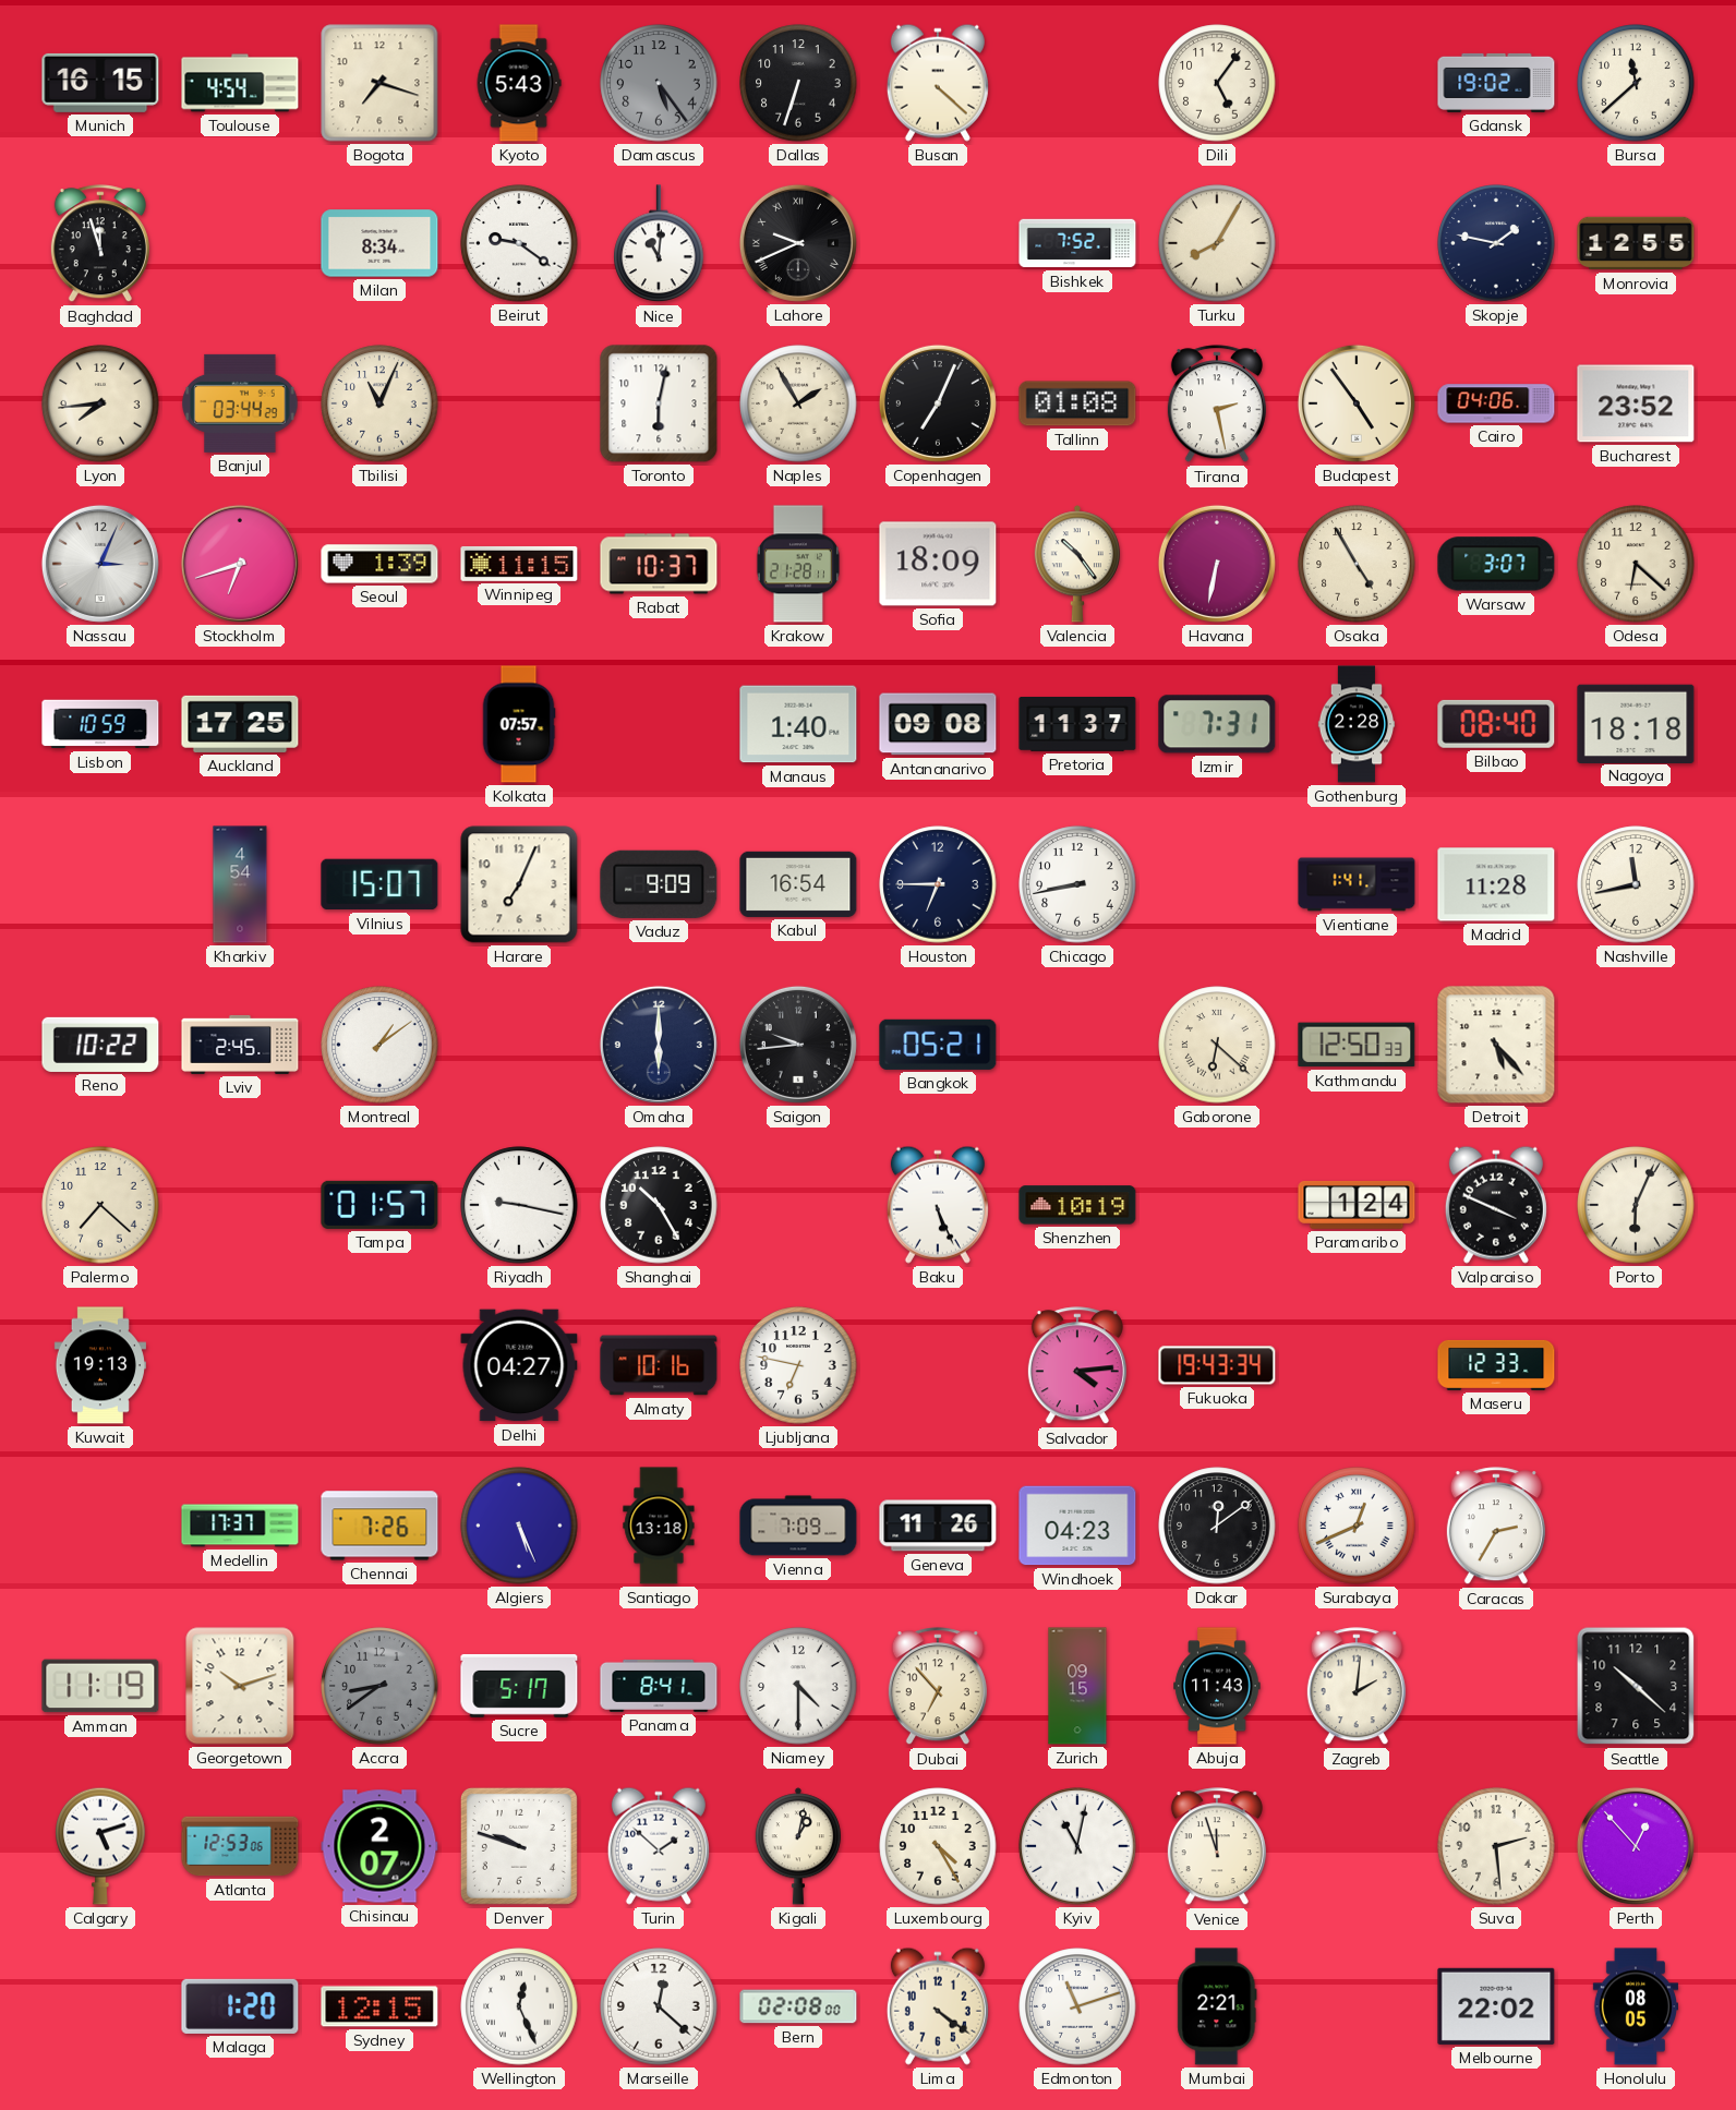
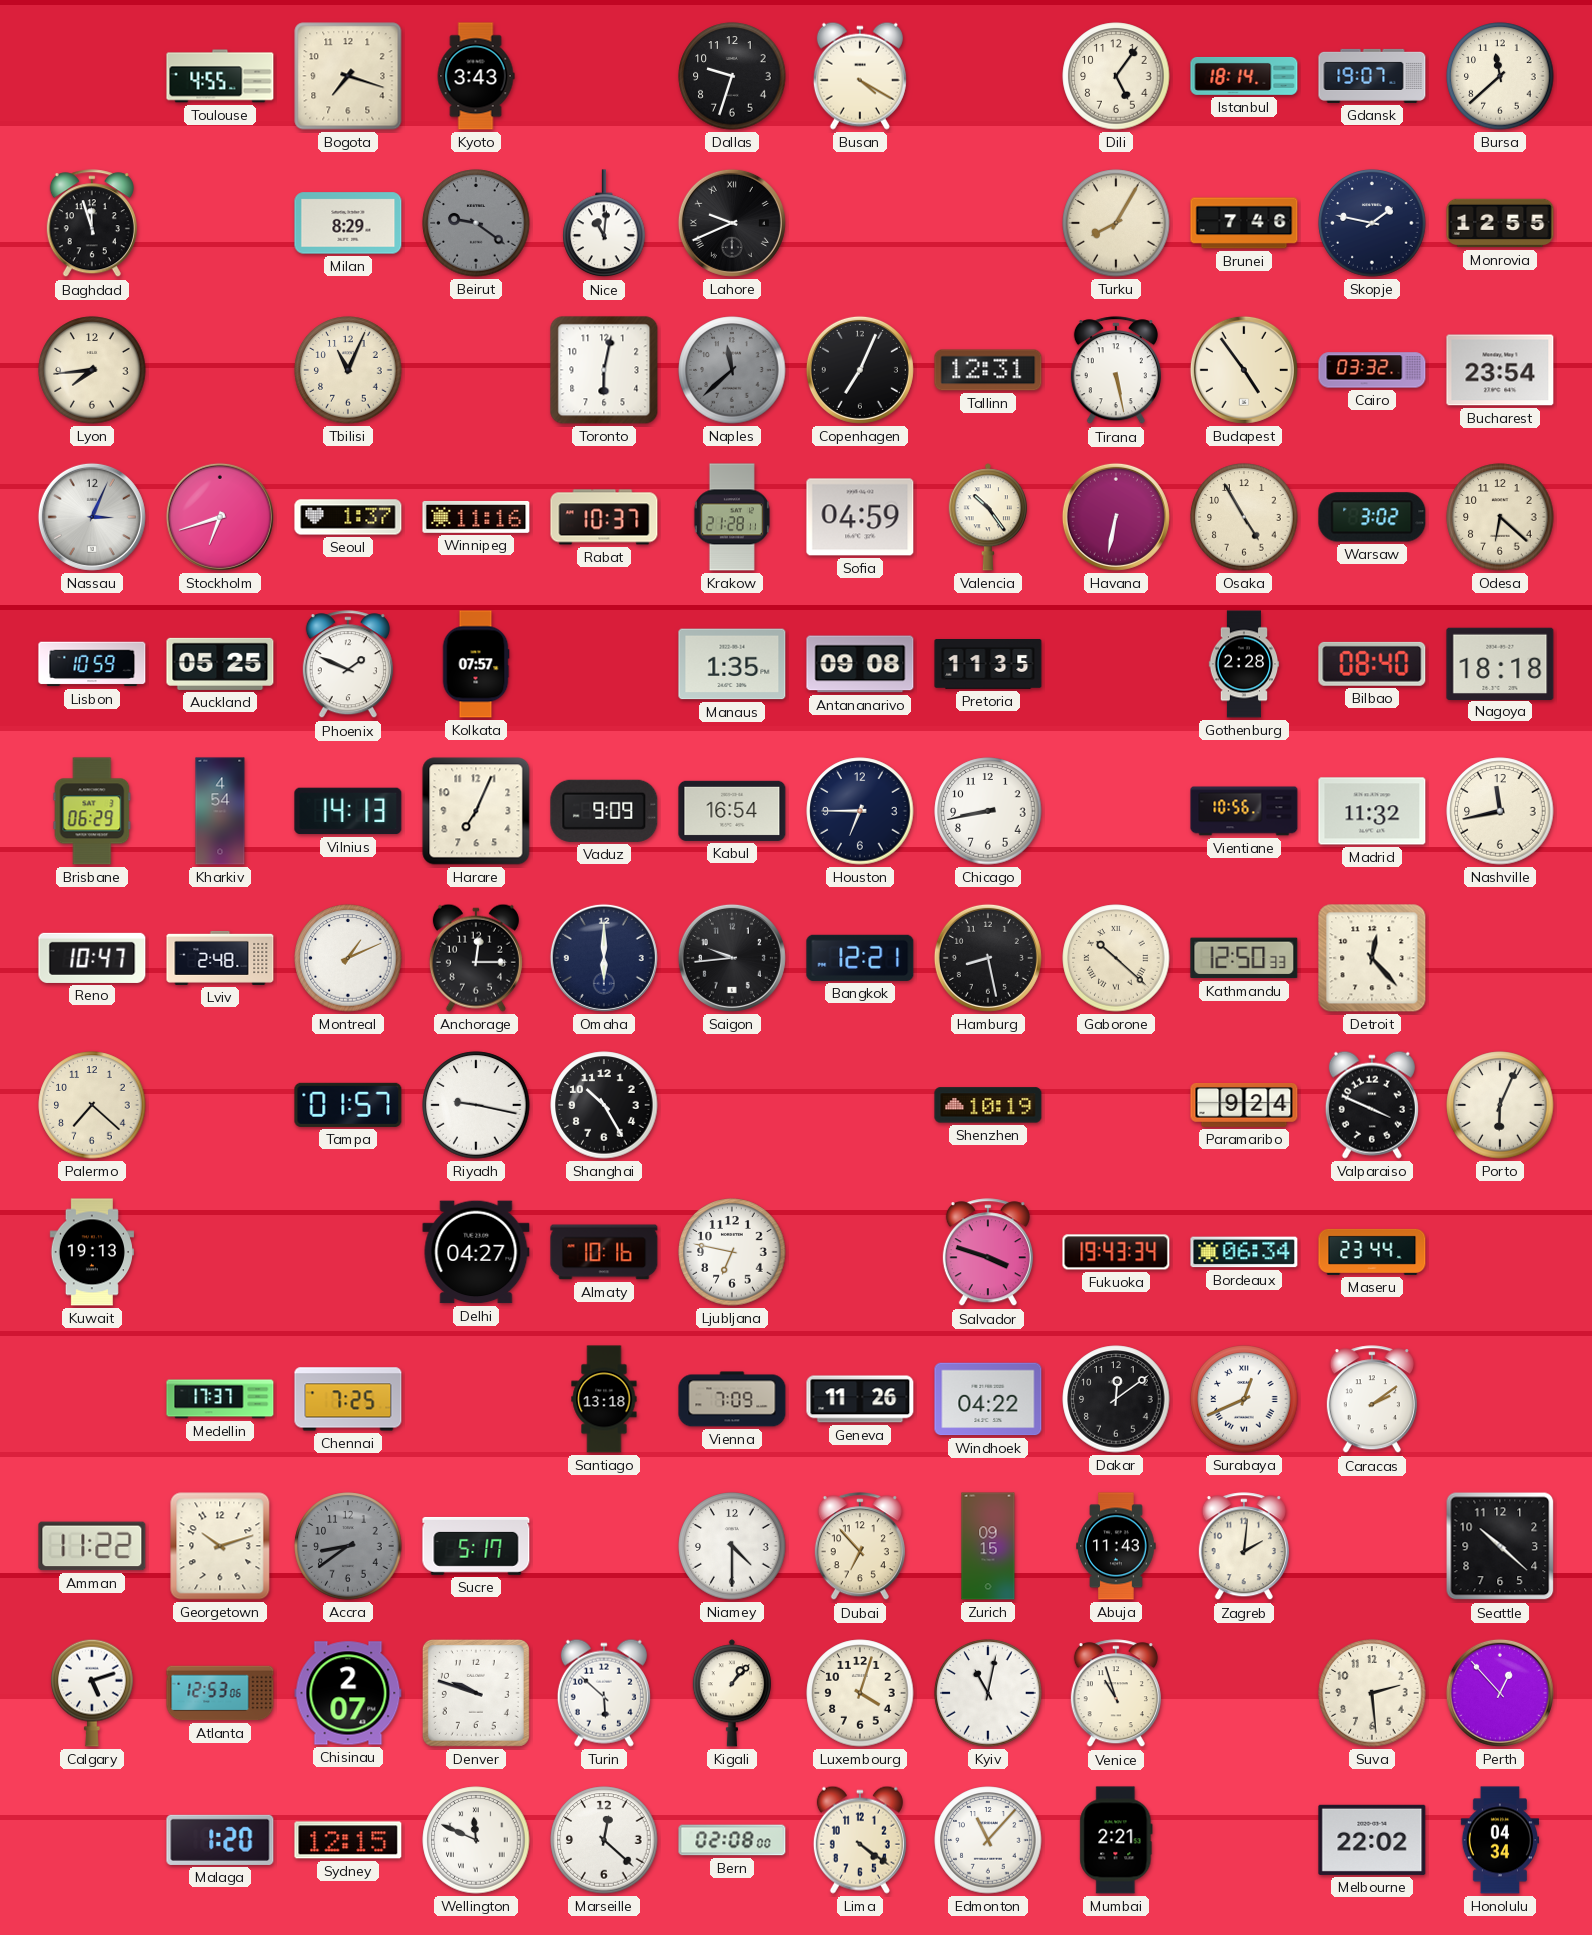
Munich: 16:15 -> none
Toulouse: 4:54 -> 4:55
Kyoto: 5:43 -> 3:43
Damascus: 5:24 -> none
Dallas: 6:33 -> 9:33
Busan: 4:22 -> 4:20
Istanbul: none -> 18:14
Gdansk: 19:02 -> 19:07
Milan: 8:34 -> 8:29
Beirut dial: white -> grey
Bishkek: 7:52 -> none
Brunei: none -> 7:46
Banjul: 03:44 -> none
Naples: 1:55 -> 11:38
Naples dial: cream -> grey
Tallinn: 01:08 -> 12:31
Tirana: 2:28 -> 5:28
Cairo: 04:06 -> 03:32
Bucharest: 23:52 -> 23:54
Seoul: 1:39 -> 1:37
Winnipeg: 11:15 -> 11:16
Sofia: 18:09 -> 04:59
Warsaw: 3:07 -> 3:02
Auckland: 17:25 -> 05:25
Phoenix: none -> 1:49
Manaus: 1:40 -> 1:35
Pretoria: 11:37 -> 11:35
Izmir: 7:31 -> none
Brisbane: none -> 06:29
Vilnius: 15:07 -> 14:13
Vientiane: 1:41 -> 10:56
Madrid: 11:28 -> 11:32
Reno: 10:22 -> 10:47
Lviv: 2:45 -> 2:48
Montreal: 1:09 -> 1:11
Anchorage: none -> 12:15
Bangkok: 05:21 -> 12:21
Hamburg: none -> 8:28
Gaborone: 6:22 -> 10:22
Detroit: 5:23 -> 12:23
Baku: 5:26 -> none
Paramaribo: 1:24 -> 9:24
Salvador: 4:14 -> 3:48
Bordeaux: none -> 06:34
Maseru: 12:33 -> 23:44
Chennai: 7:26 -> 7:25
Algiers: 5:26 -> none
Windhoek: 04:23 -> 04:22
Caracas: 2:35 -> 2:09
Amman: 11:19 -> 11:22
Panama: 8:41 -> none
Turin: 1:52 -> 5:52
Kigali: 1:02 -> 1:07
Luxembourg: 4:25 -> 4:03
Venice: 11:57 -> 10:57
Wellington: 12:26 -> 11:49
Edmonton: 11:12 -> 11:07
Honolulu: 08:05 -> 04:34
